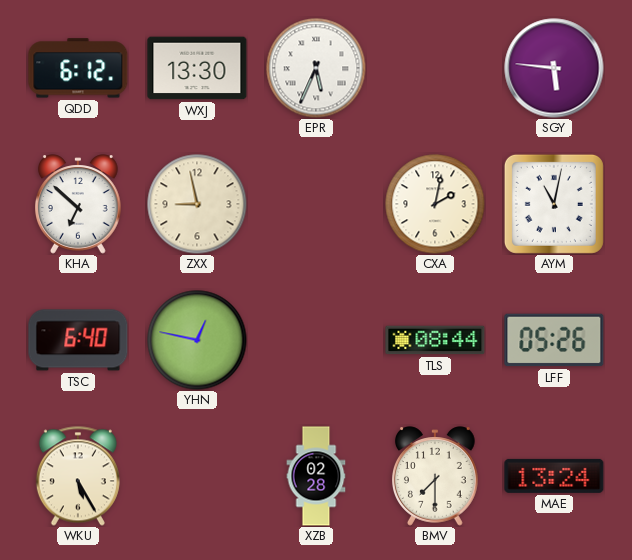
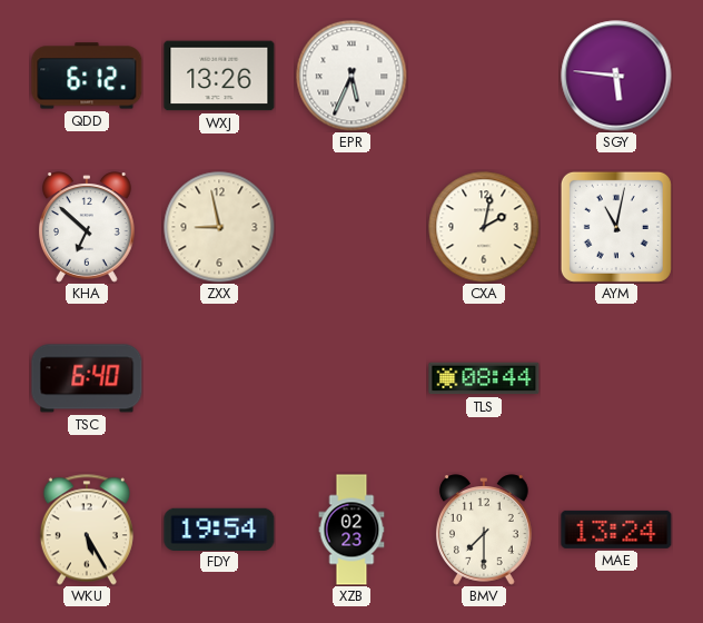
WXJ: 13:30 -> 13:26
YHN: 12:47 -> none
LFF: 05:26 -> none
FDY: none -> 19:54
XZB: 02:28 -> 02:23
